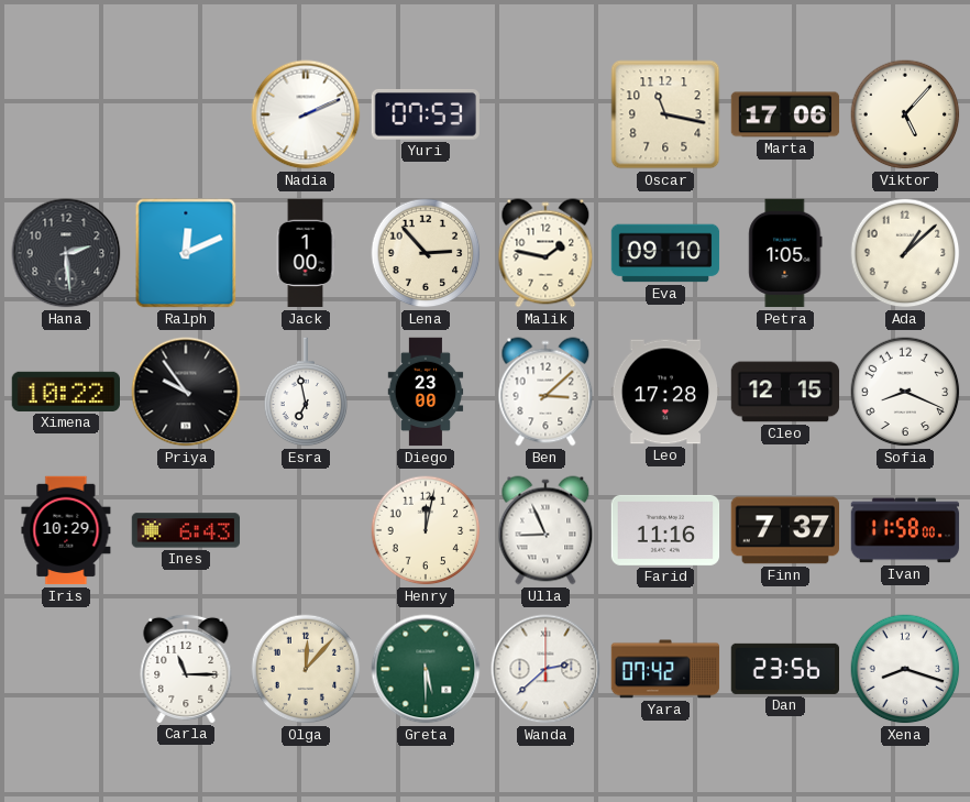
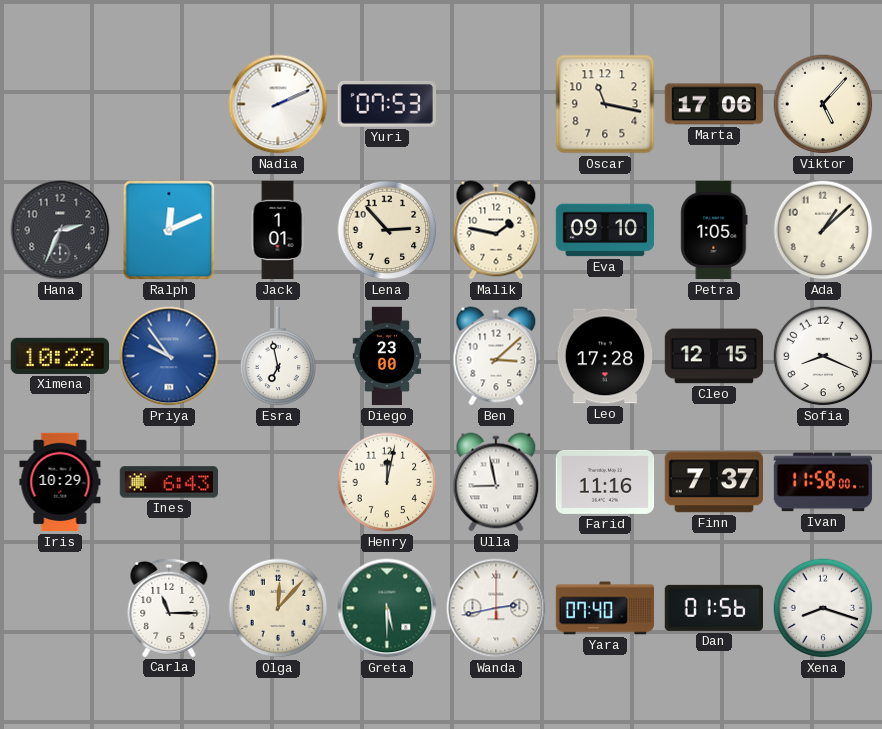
Hana: 2:29 -> 2:34
Jack: 1:00 -> 1:01
Priya dial: black -> blue
Ulla: 8:56 -> 8:58
Wanda: 2:38 -> 2:43
Yara: 07:42 -> 07:40
Dan: 23:56 -> 01:56
